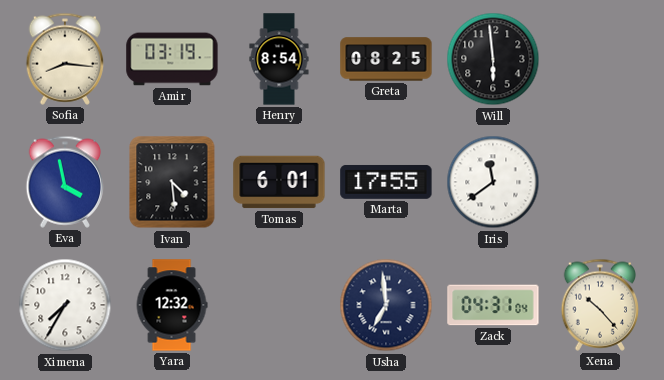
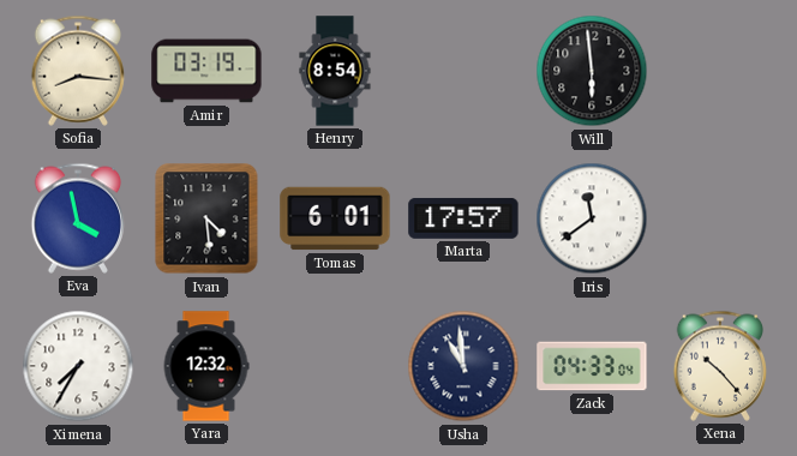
Greta: 08:25 -> none
Marta: 17:55 -> 17:57
Usha: 6:59 -> 10:59
Zack: 04:31 -> 04:33
